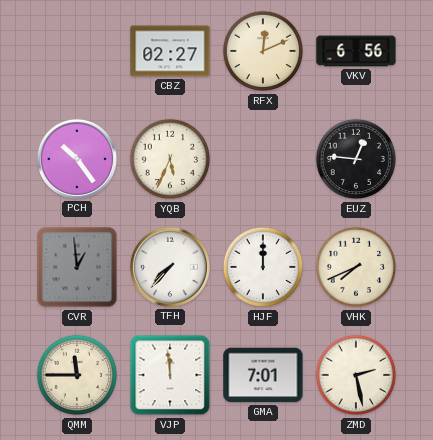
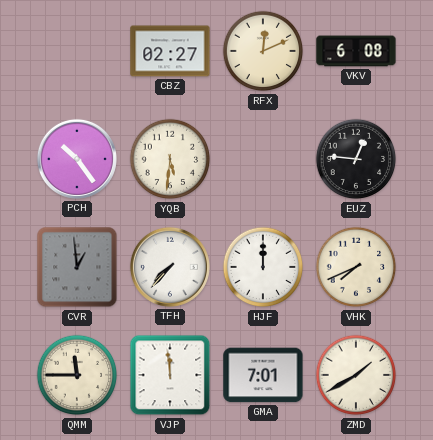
VKV: 6:56 -> 6:08
YQB: 5:34 -> 5:31
ZMD: 2:28 -> 1:40
